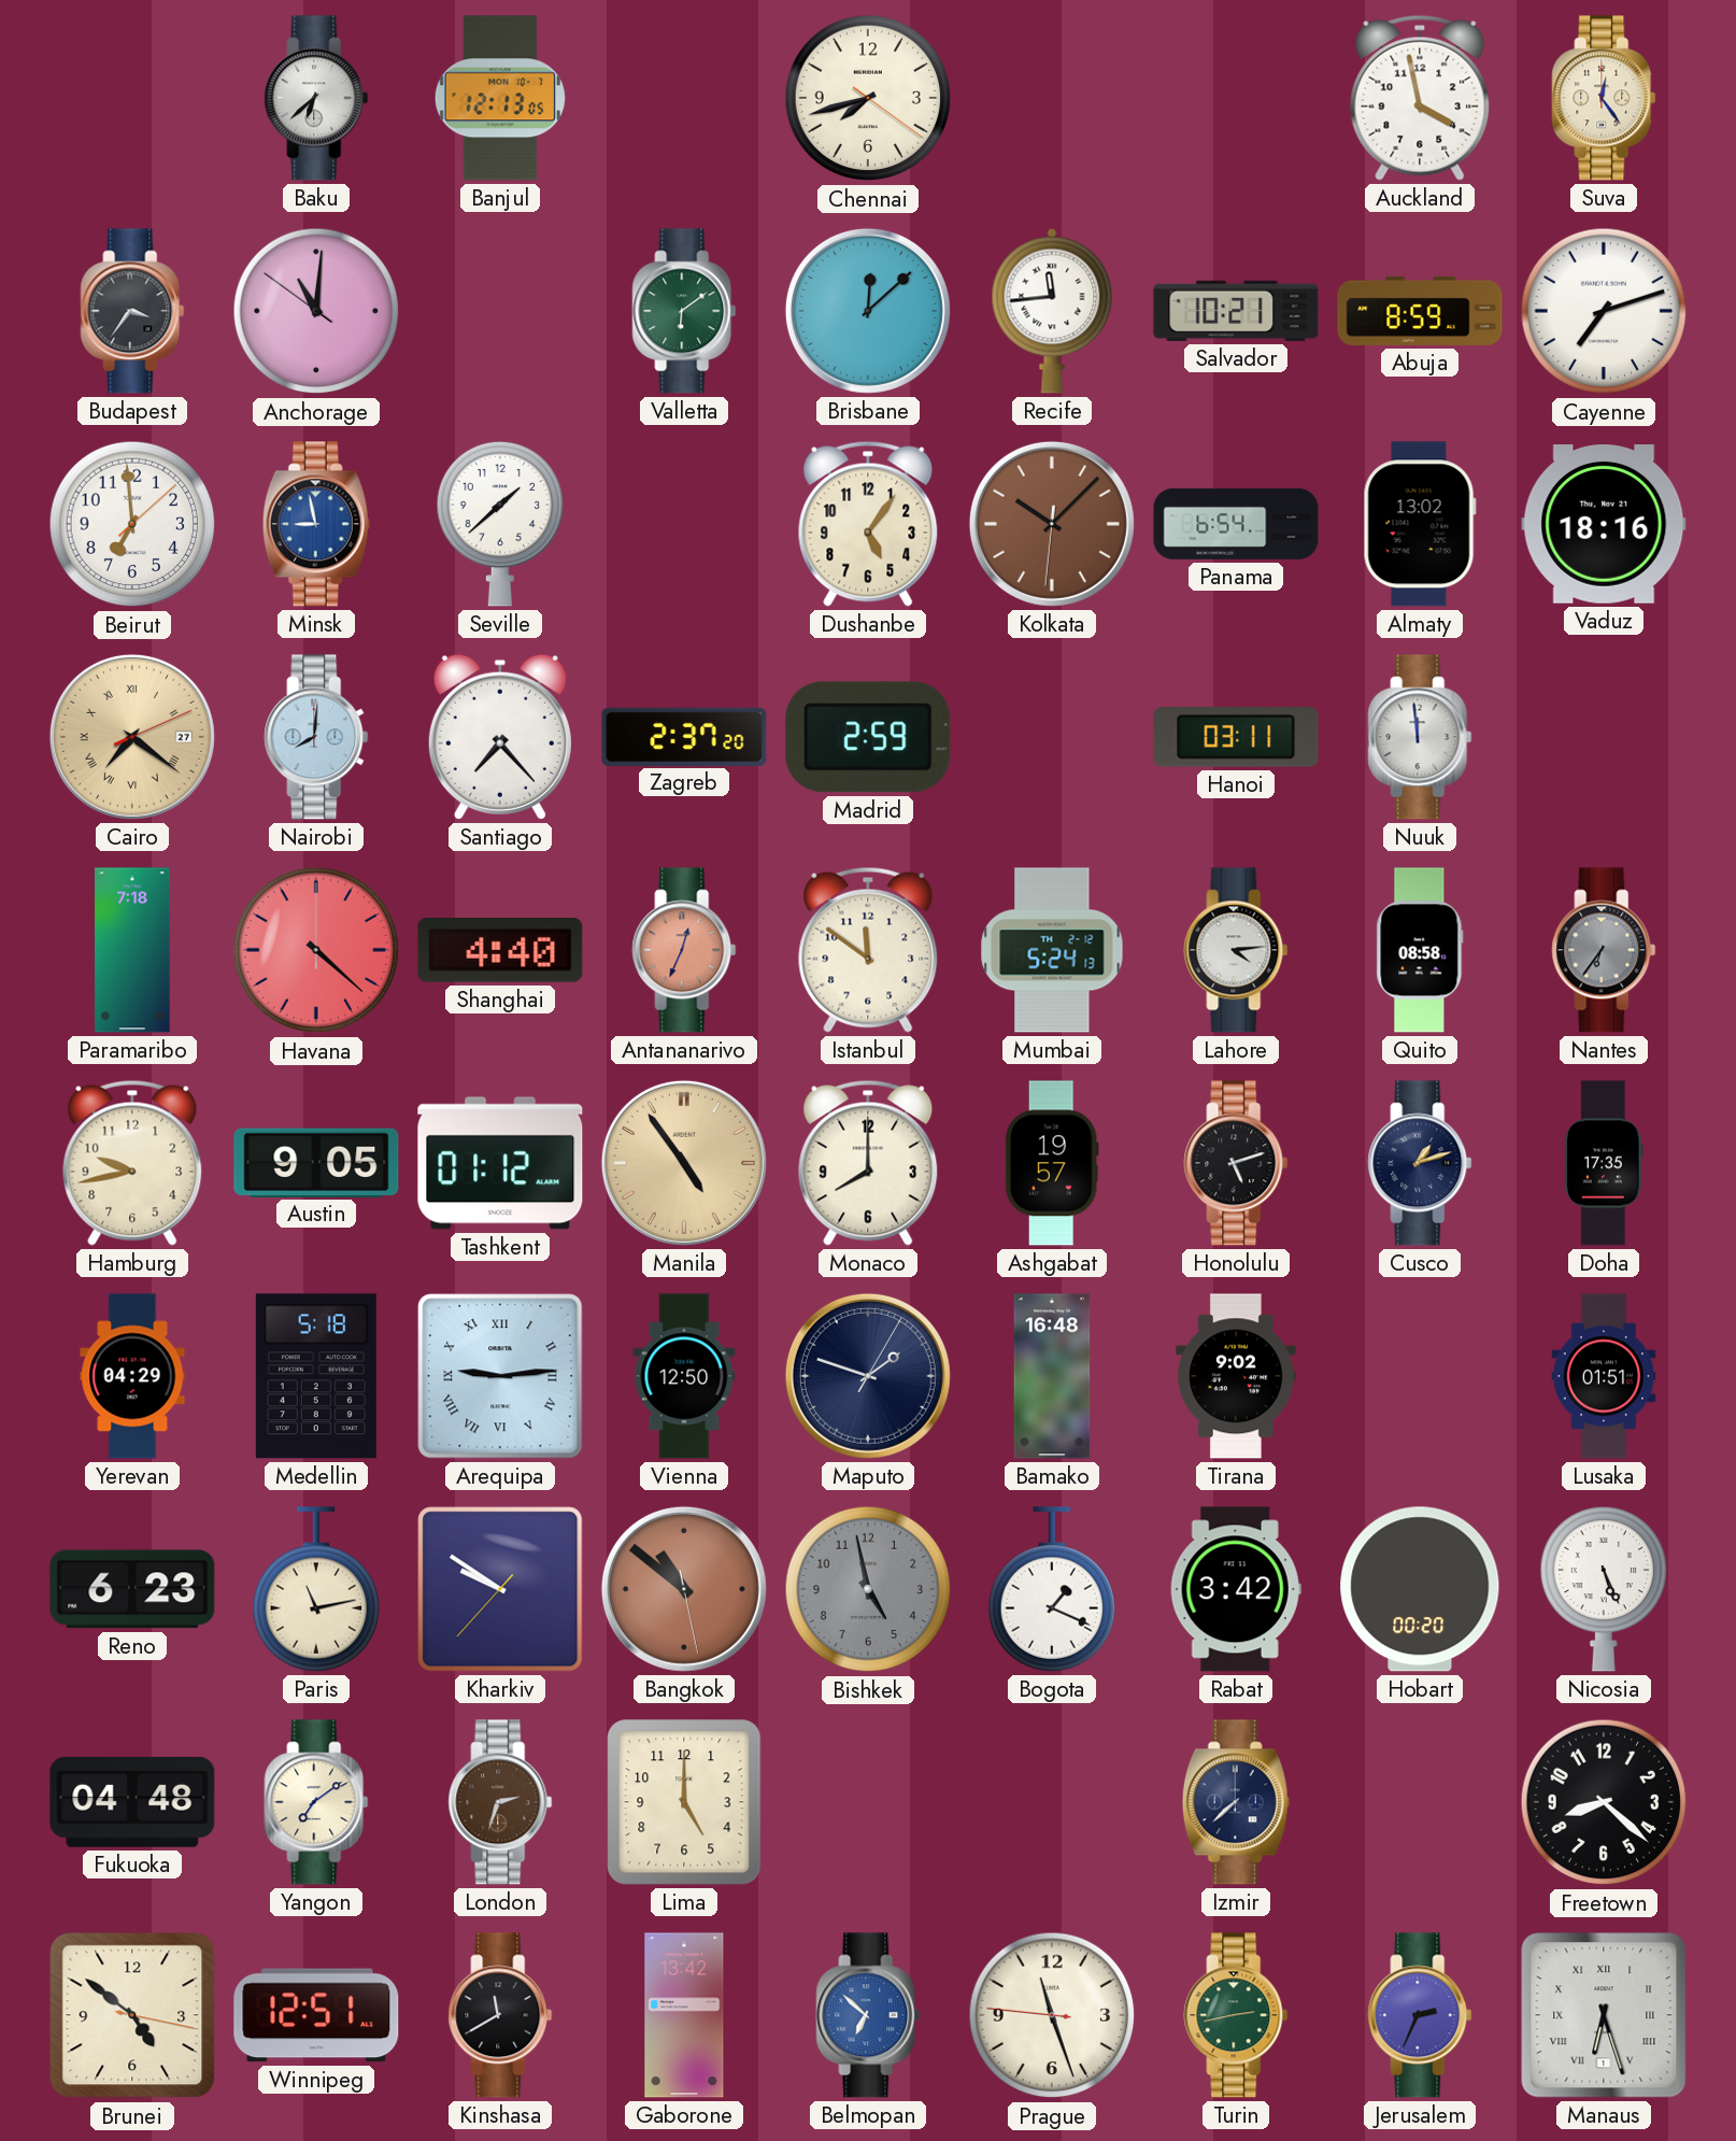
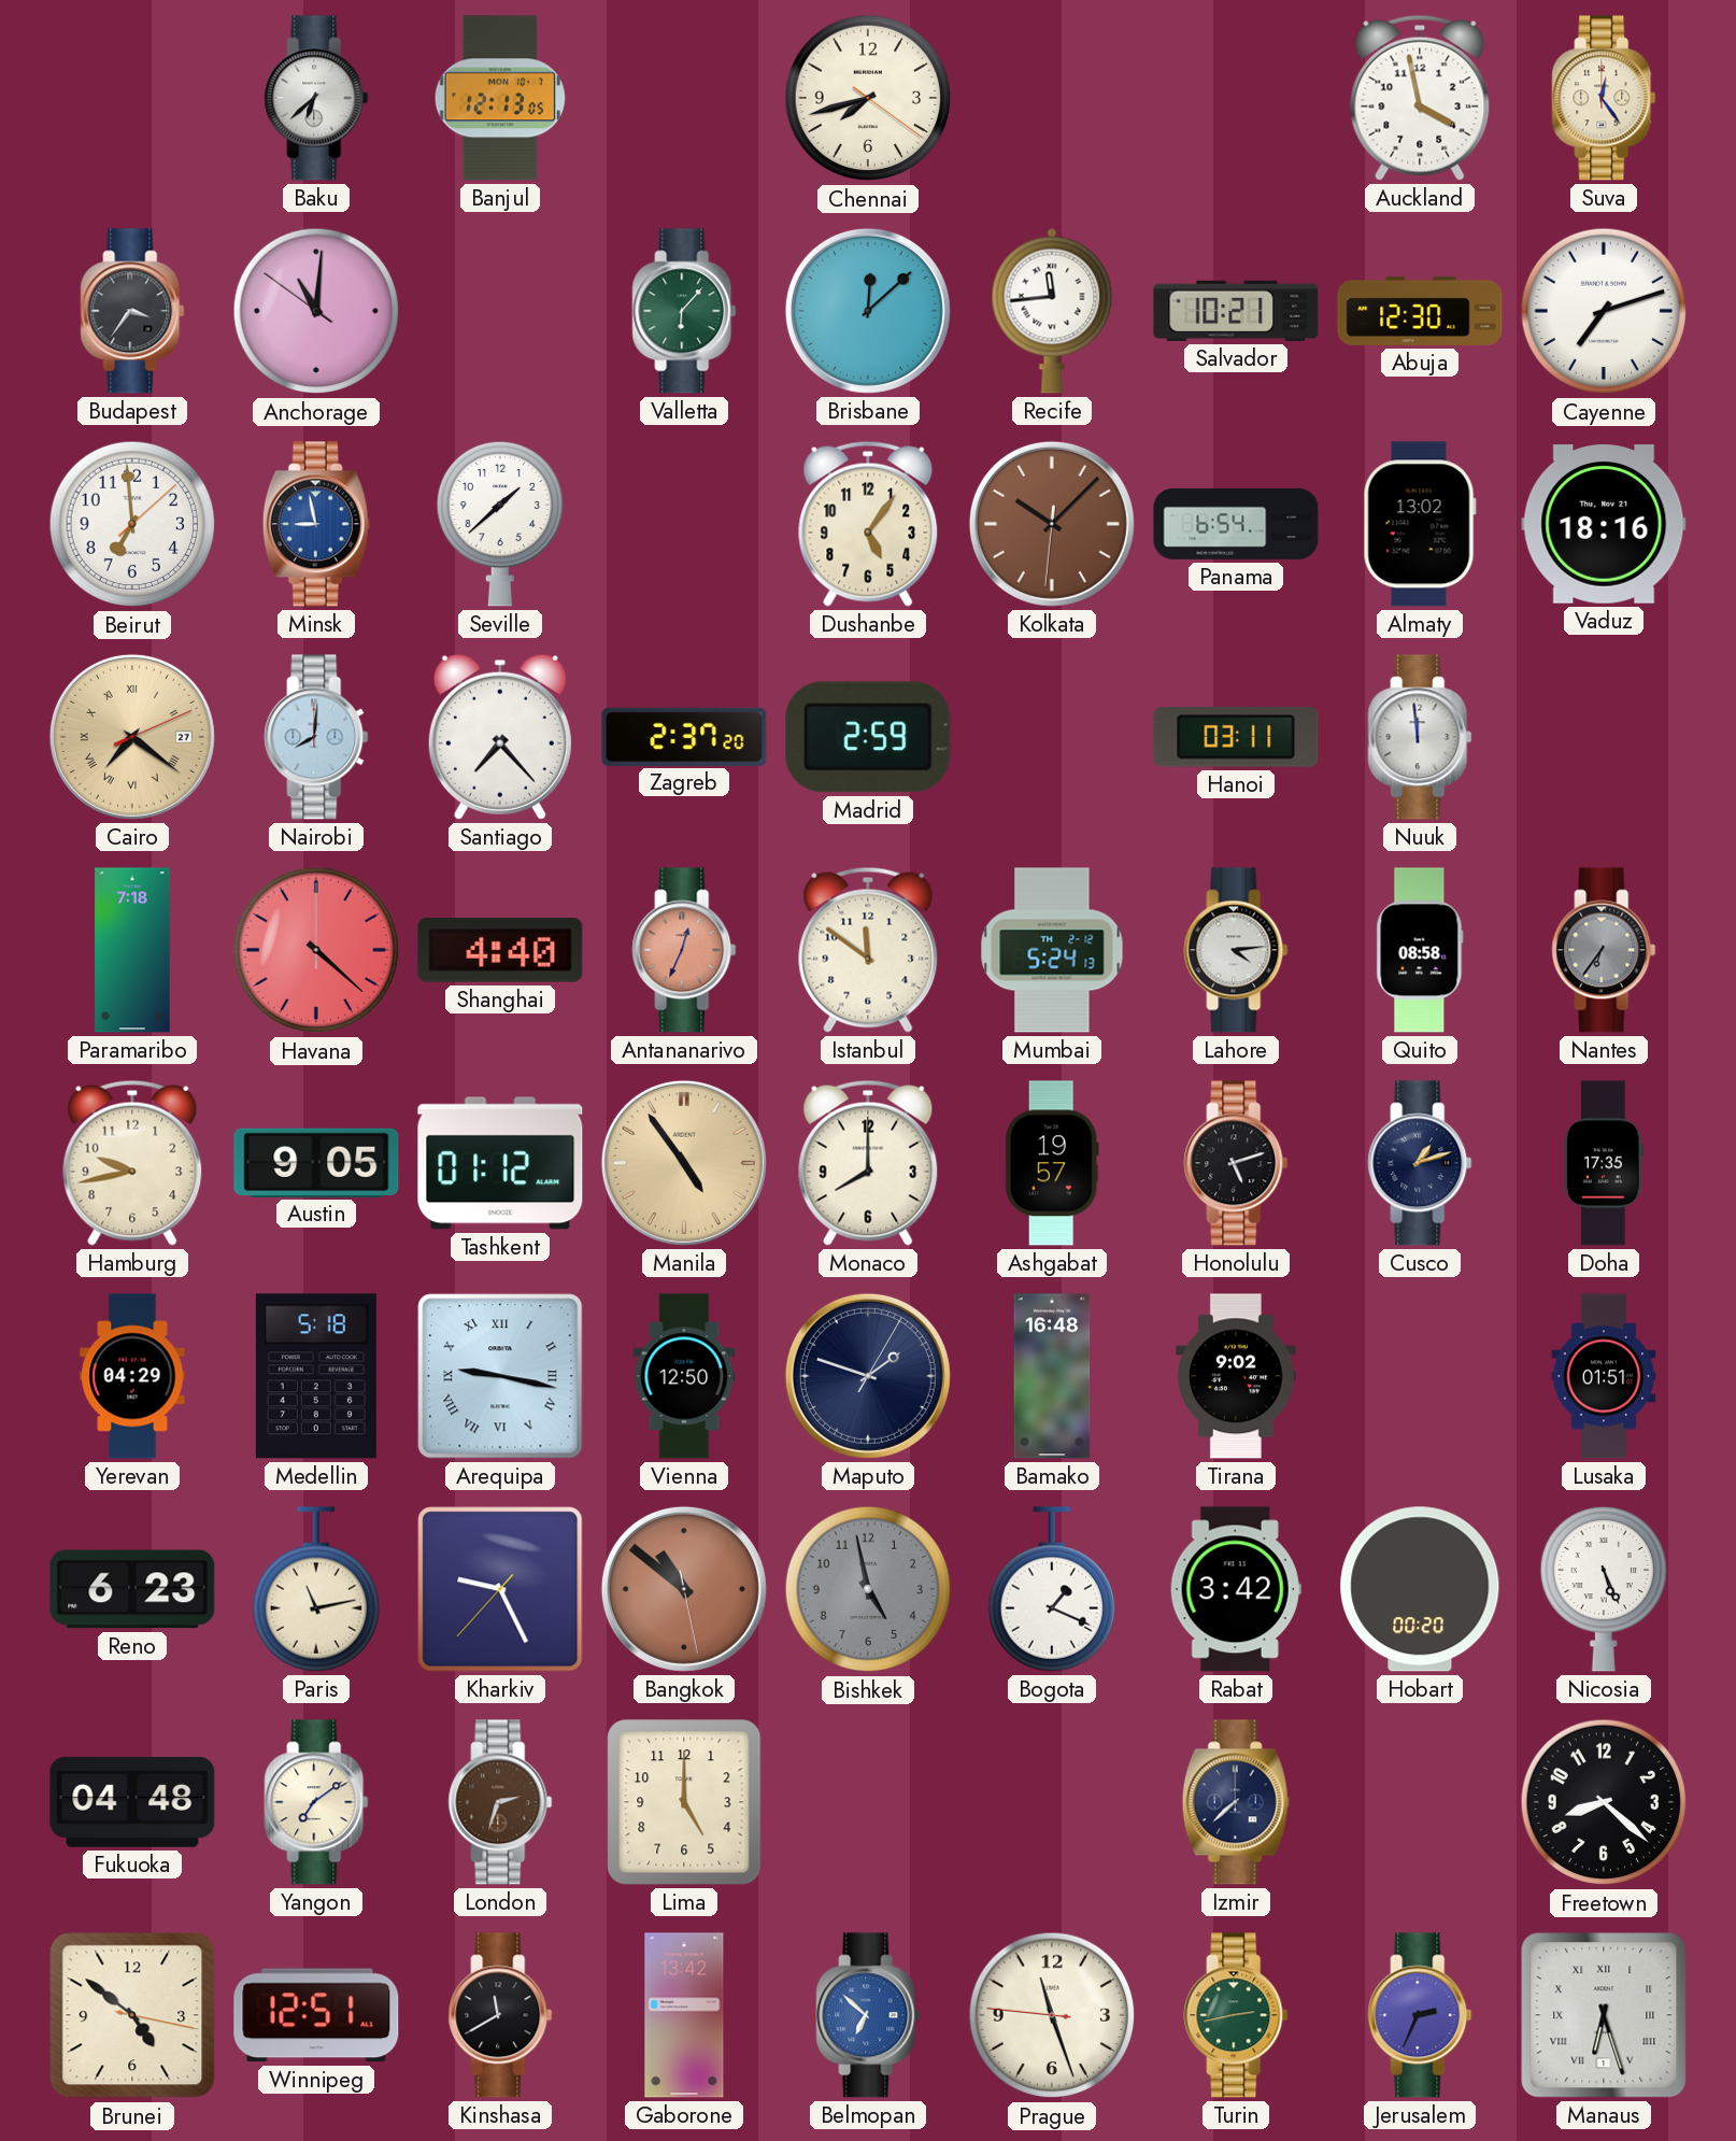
Valletta: 6:09 -> 6:07
Abuja: 8:59 -> 12:30
Arequipa: 9:14 -> 9:17
Kharkiv: 9:50 -> 9:25
